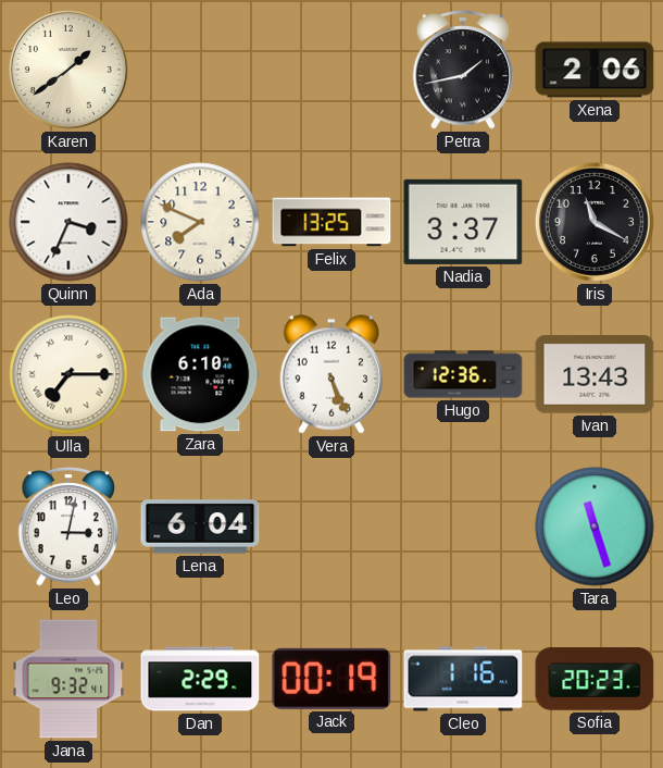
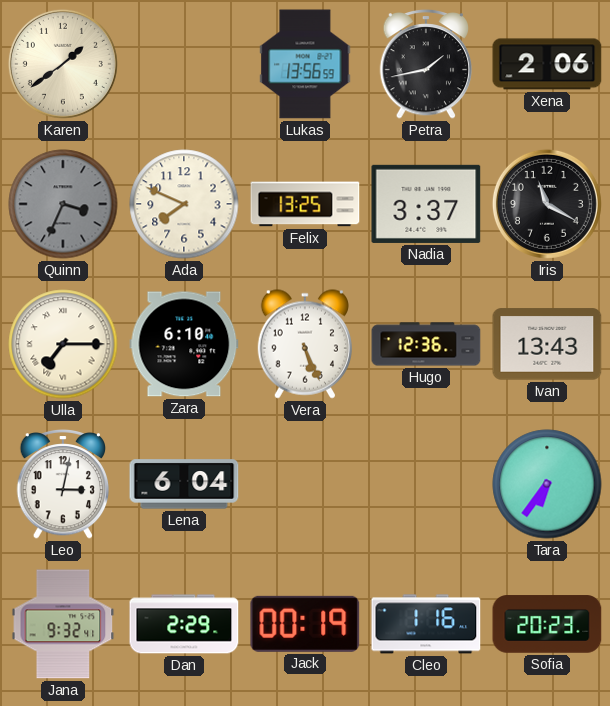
Lukas: none -> 13:56
Quinn dial: white -> grey
Tara: 11:27 -> 6:36
